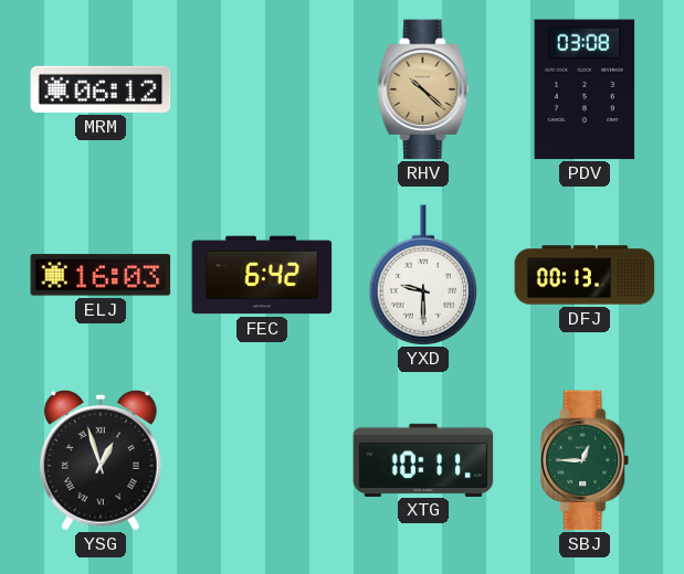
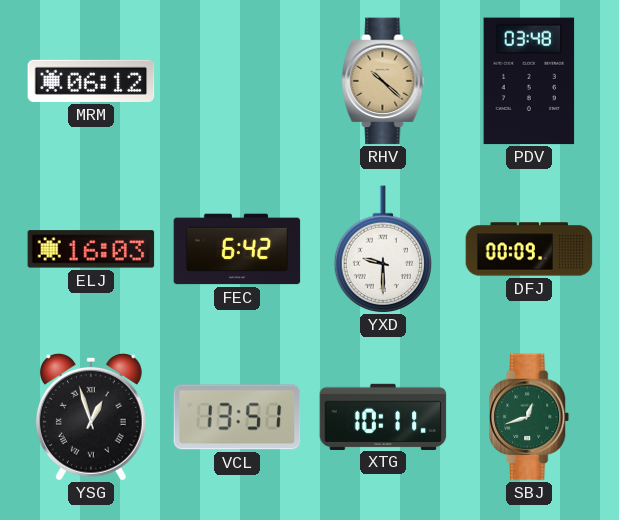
PDV: 03:08 -> 03:48
DFJ: 00:13 -> 00:09
VCL: none -> 13:51
SBJ: 12:45 -> 12:42
